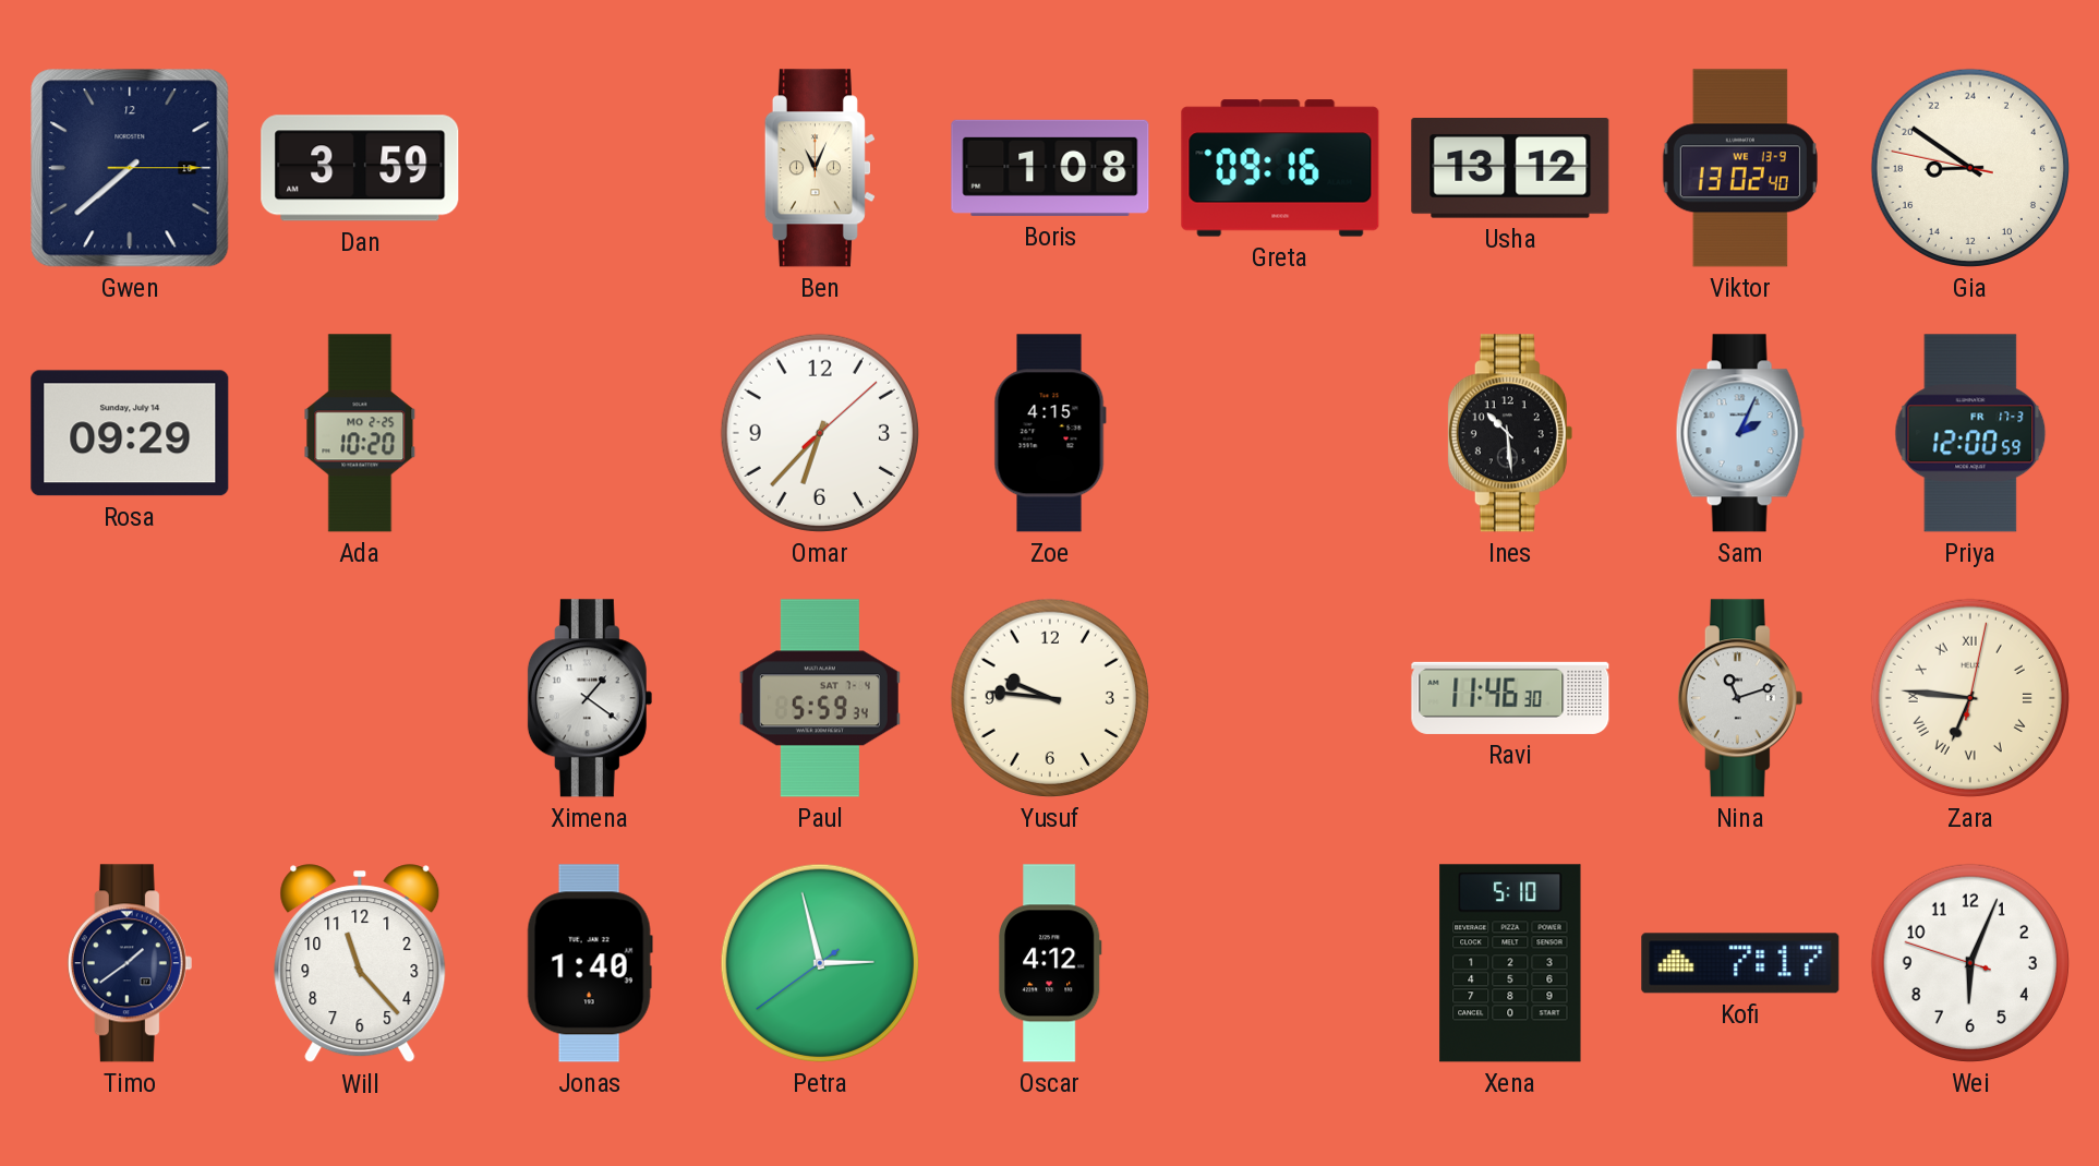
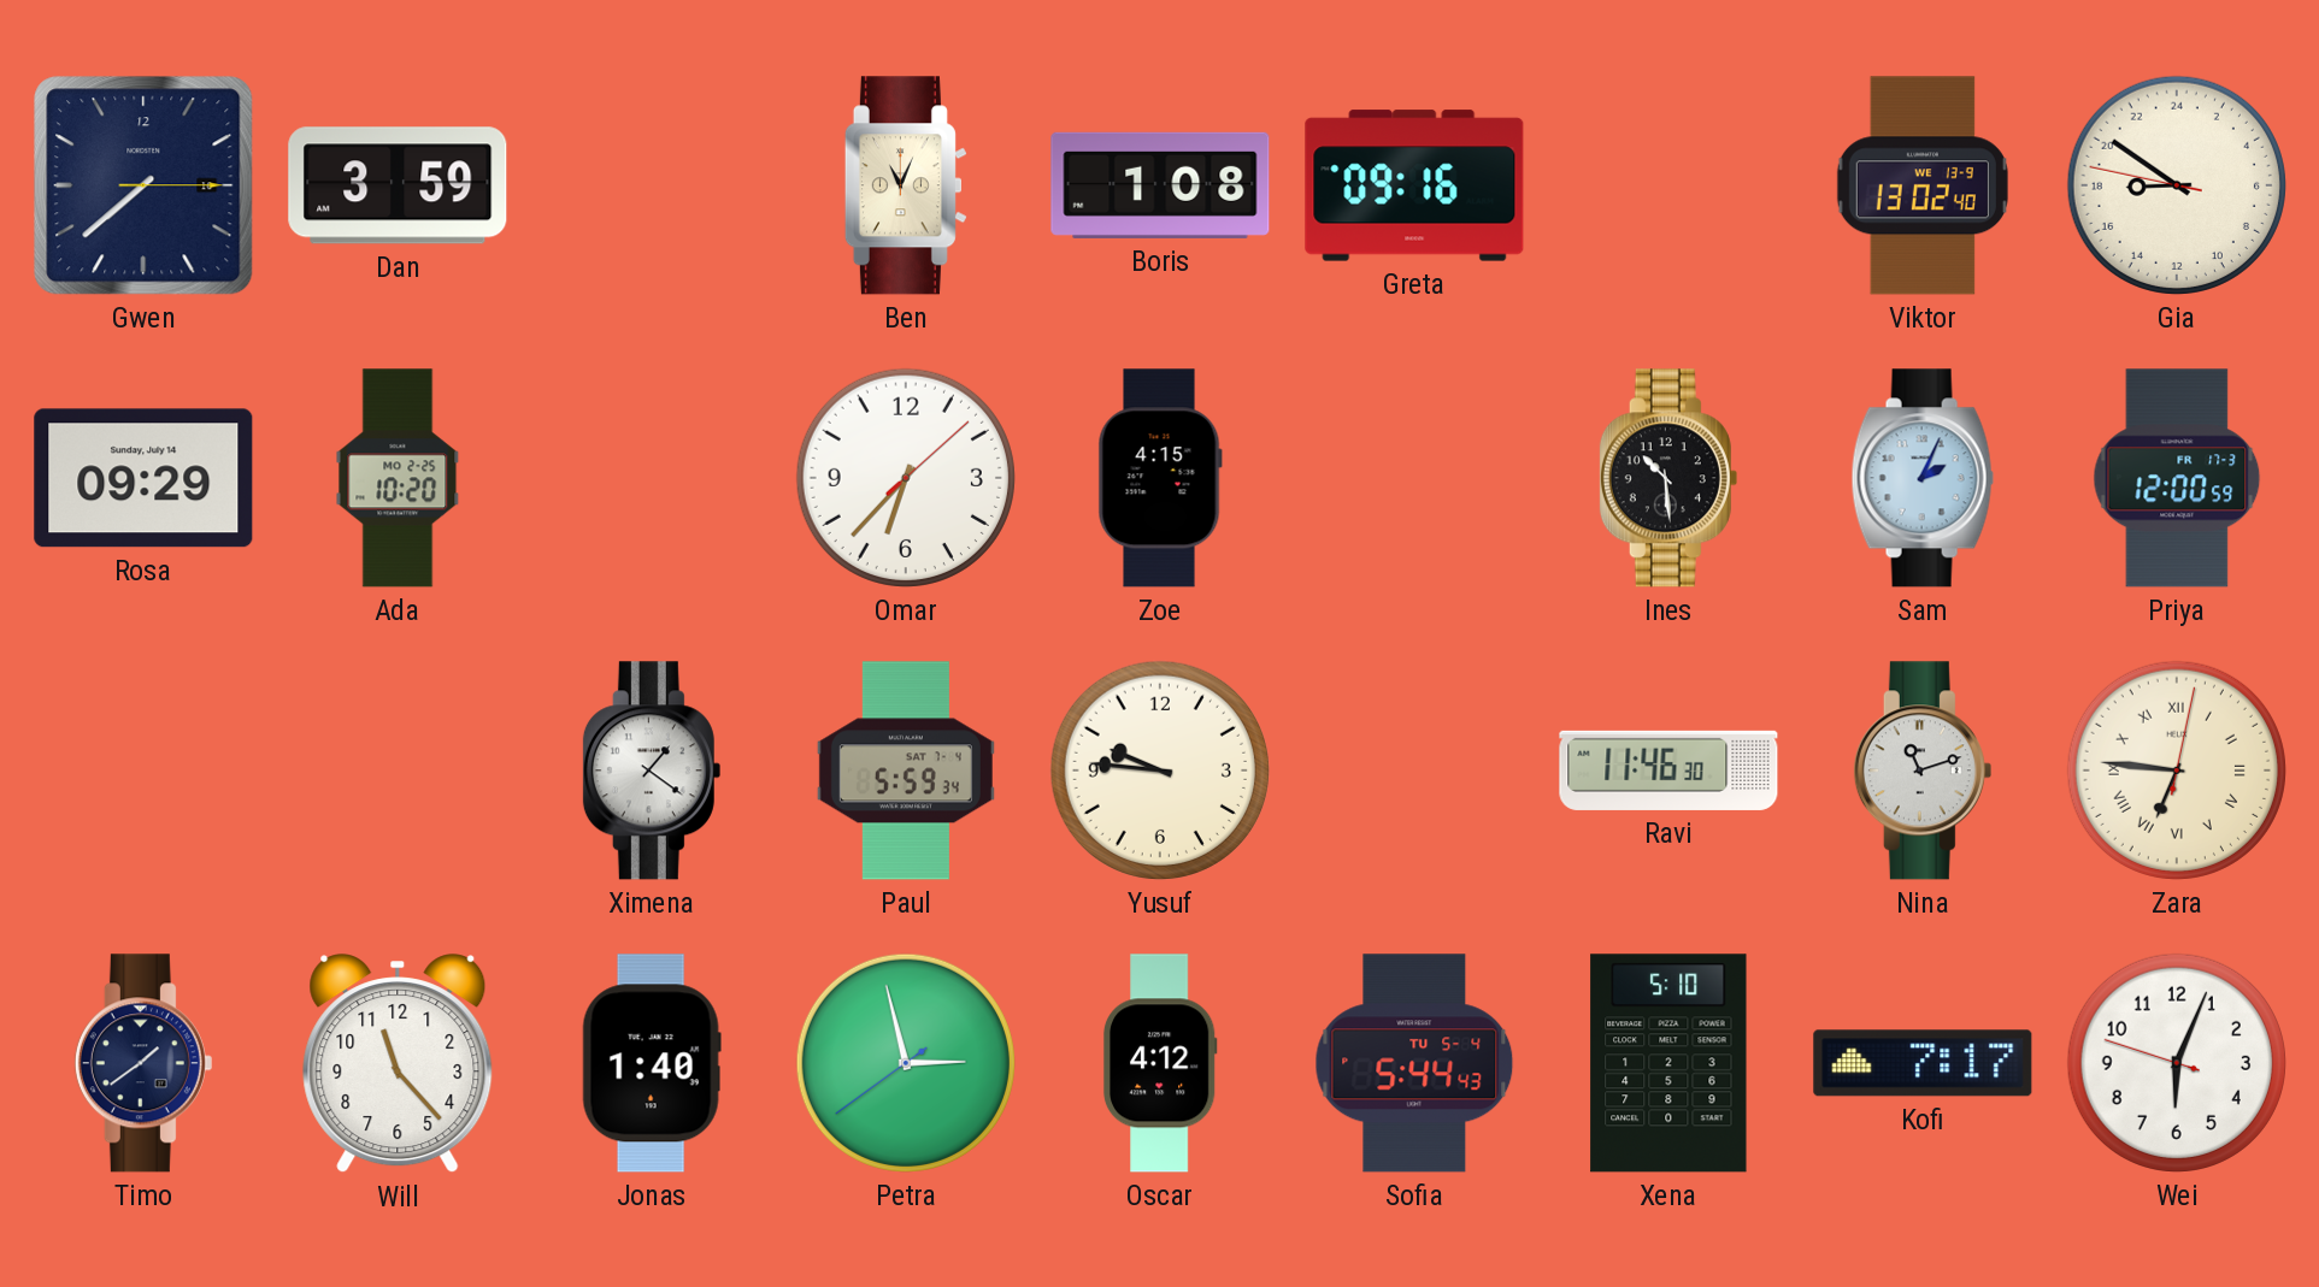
Usha: 13:12 -> none
Sofia: none -> 5:44
